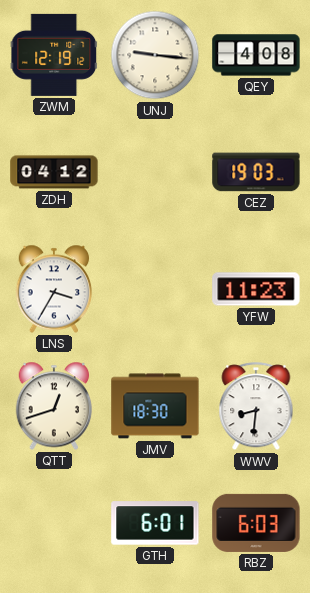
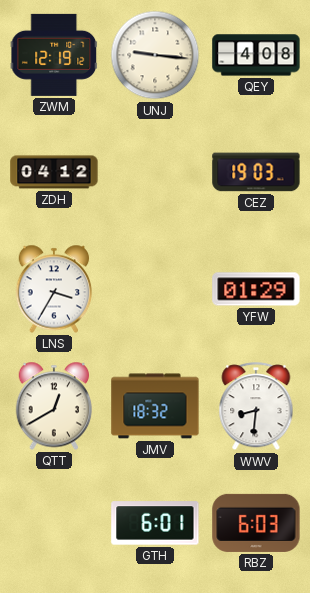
YFW: 11:23 -> 01:29
QTT: 12:42 -> 12:40
JMV: 18:30 -> 18:32
